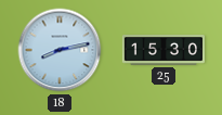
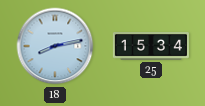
25: 15:30 -> 15:34
